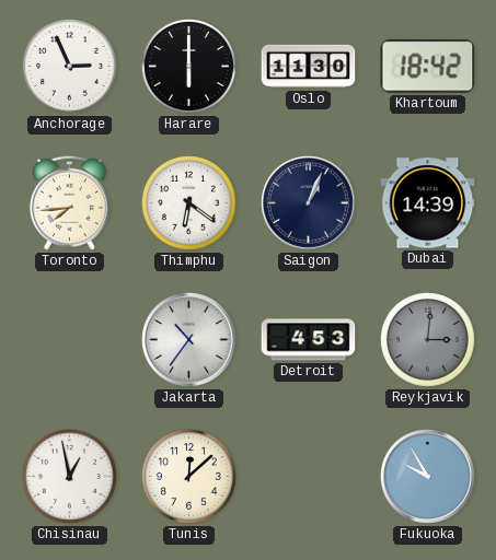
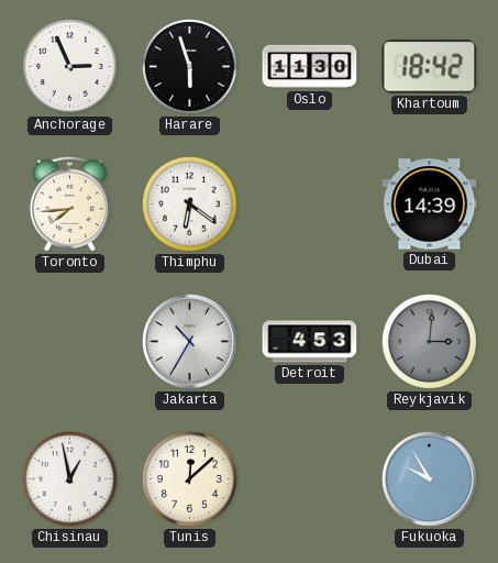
Harare: 6:00 -> 5:57
Saigon: 1:04 -> none
Jakarta: 10:36 -> 10:35
